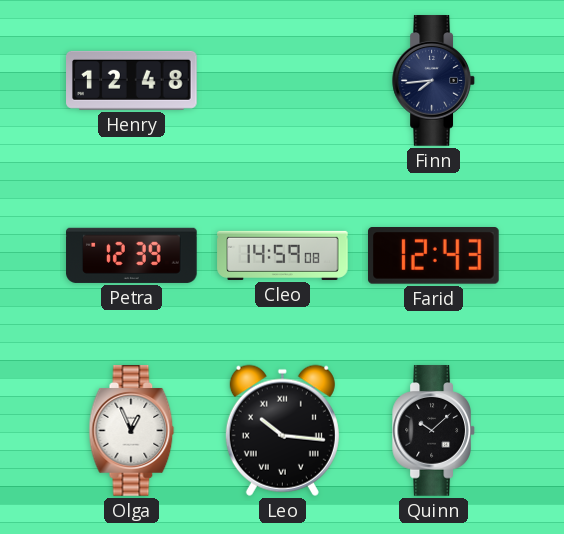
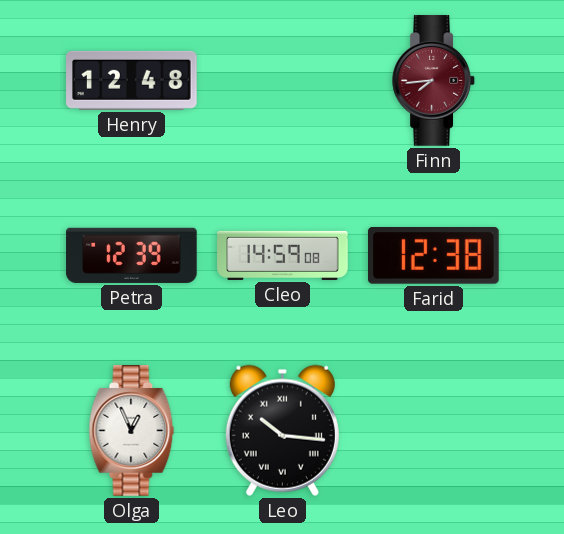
Finn dial: navy -> burgundy
Farid: 12:43 -> 12:38
Quinn: 10:08 -> none
